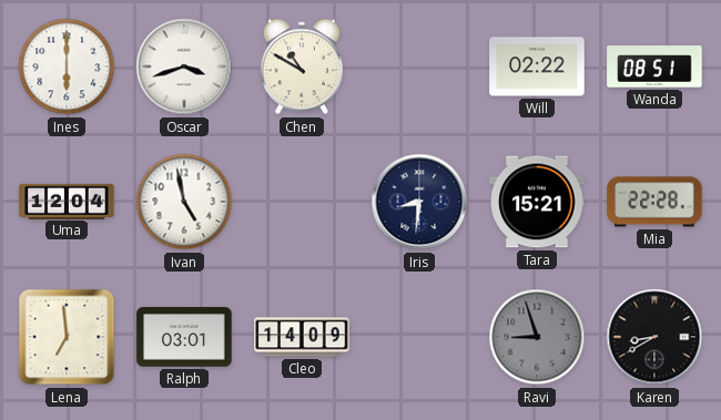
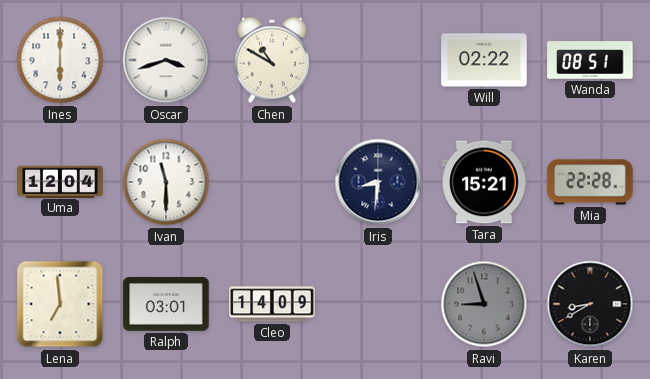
Ivan: 4:58 -> 11:30
